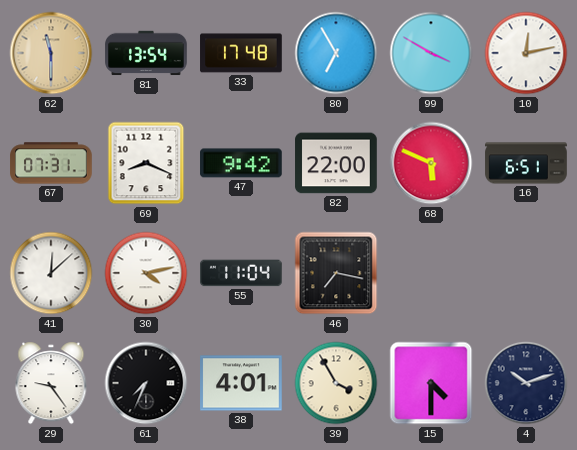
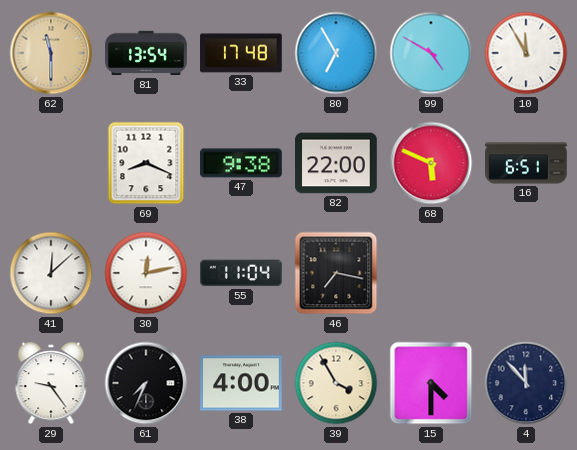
99: 3:50 -> 4:50
10: 12:13 -> 11:55
67: 07:31 -> none
47: 9:42 -> 9:38
30: 4:13 -> 12:13
38: 4:01 -> 4:00
4: 10:12 -> 11:53
